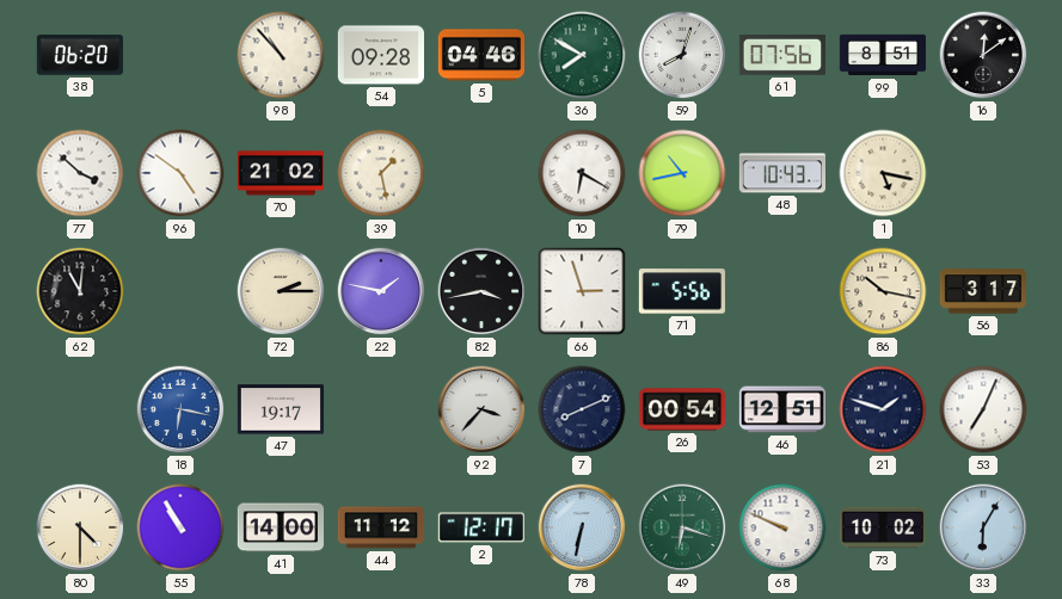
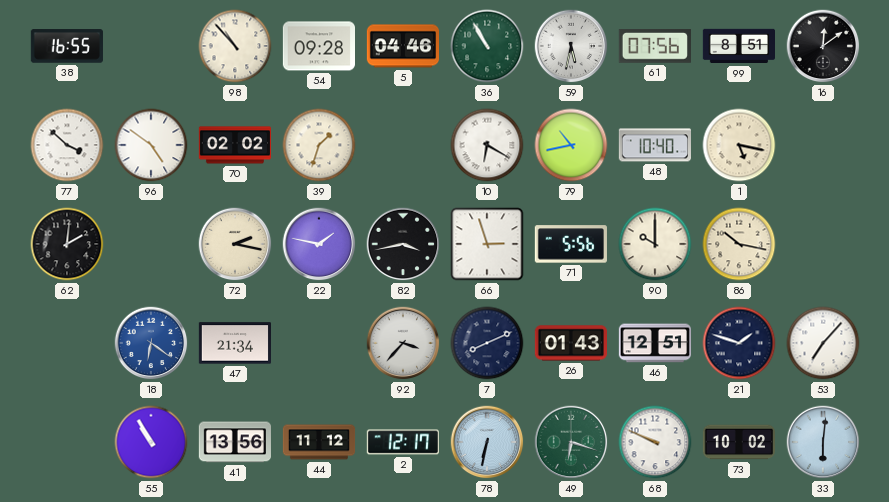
38: 06:20 -> 16:55
36: 7:50 -> 10:55
59: 8:03 -> 5:32
70: 21:02 -> 02:02
39: 1:28 -> 1:33
48: 10:43 -> 10:40
62: 11:01 -> 2:01
72: 2:15 -> 2:17
90: none -> 10:00
56: 3:17 -> none
18: 6:17 -> 6:21
47: 19:17 -> 21:34
26: 00:54 -> 01:43
53: 7:04 -> 7:07
80: 4:30 -> none
41: 14:00 -> 13:56
33: 6:05 -> 6:01
